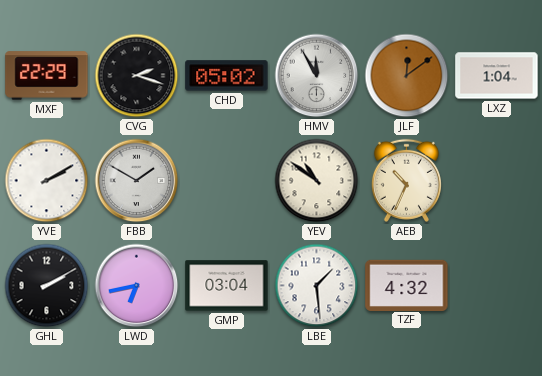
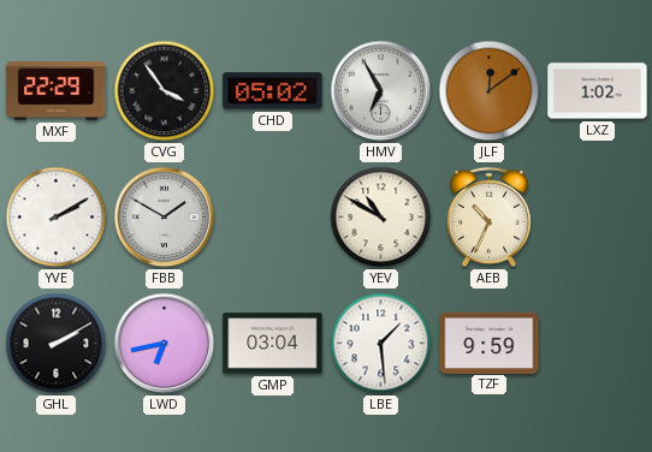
CVG: 2:18 -> 3:54
HMV: 11:55 -> 6:55
LXZ: 1:04 -> 1:02
YEV: 10:51 -> 10:50
TZF: 4:32 -> 9:59
